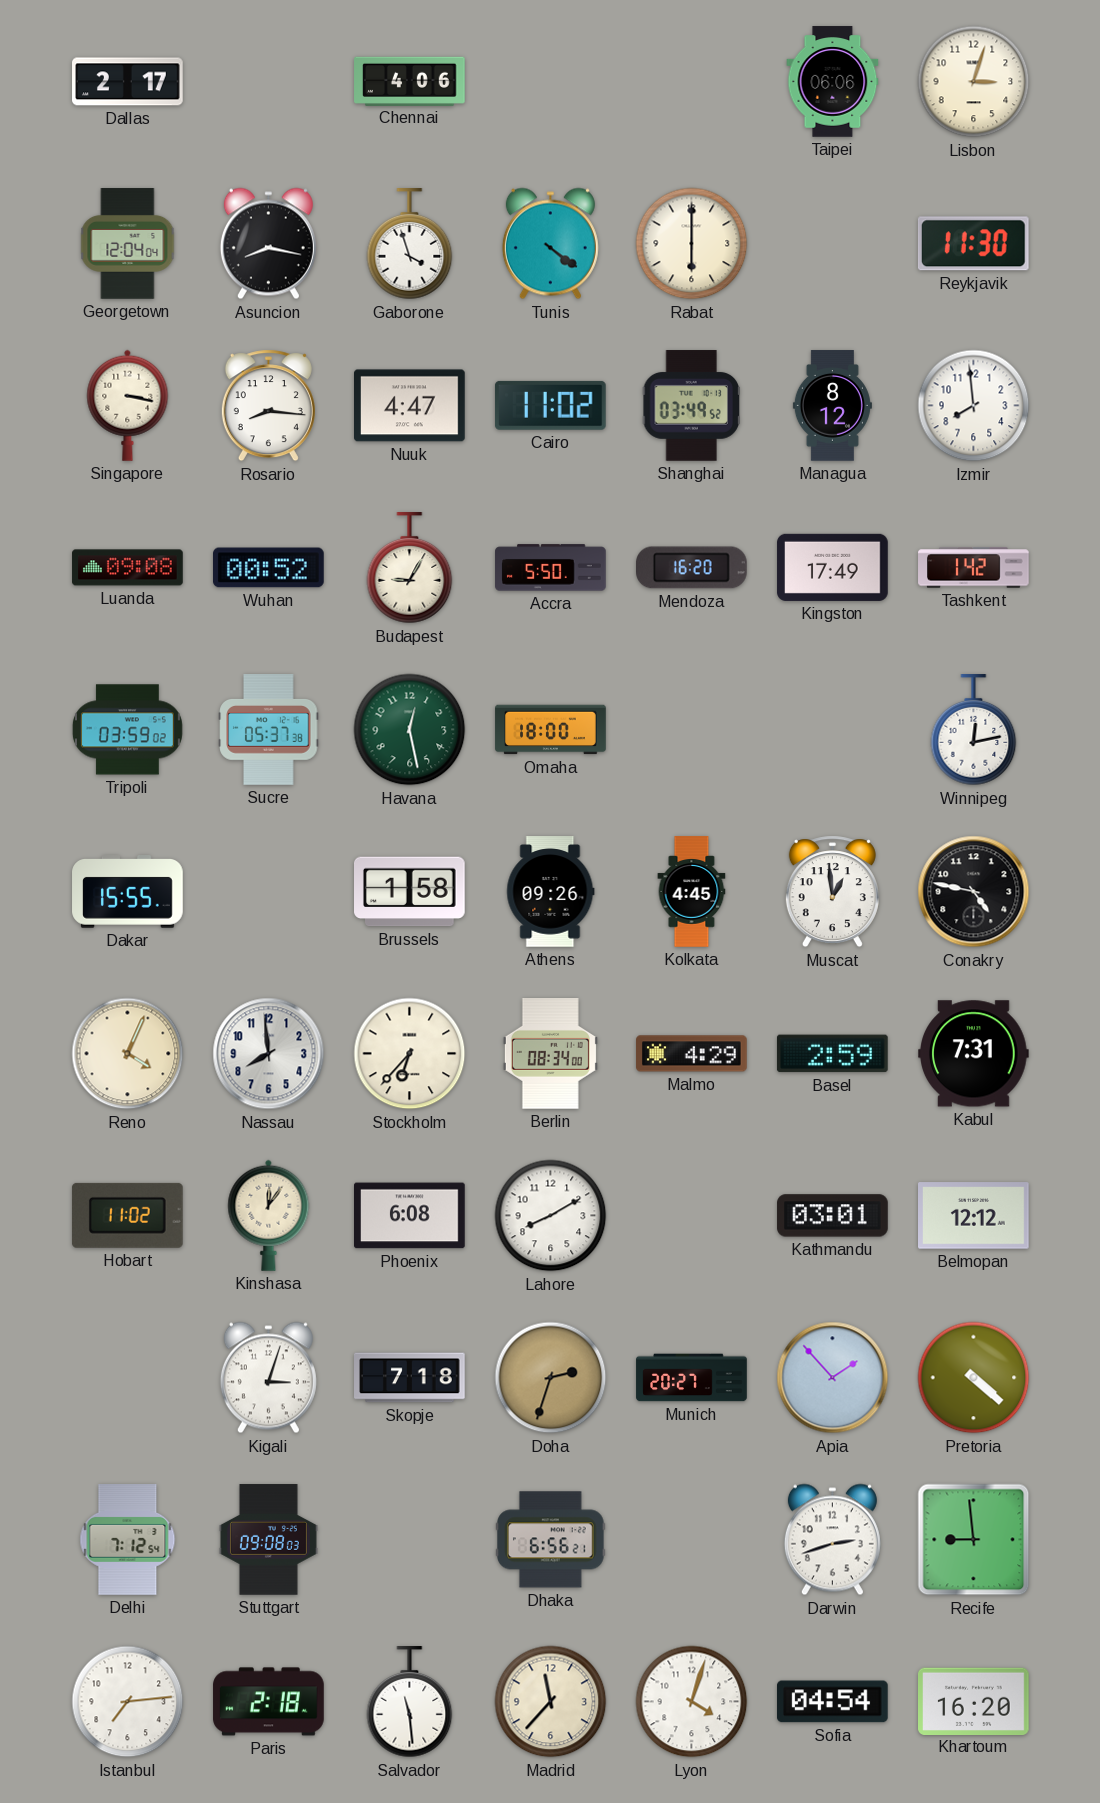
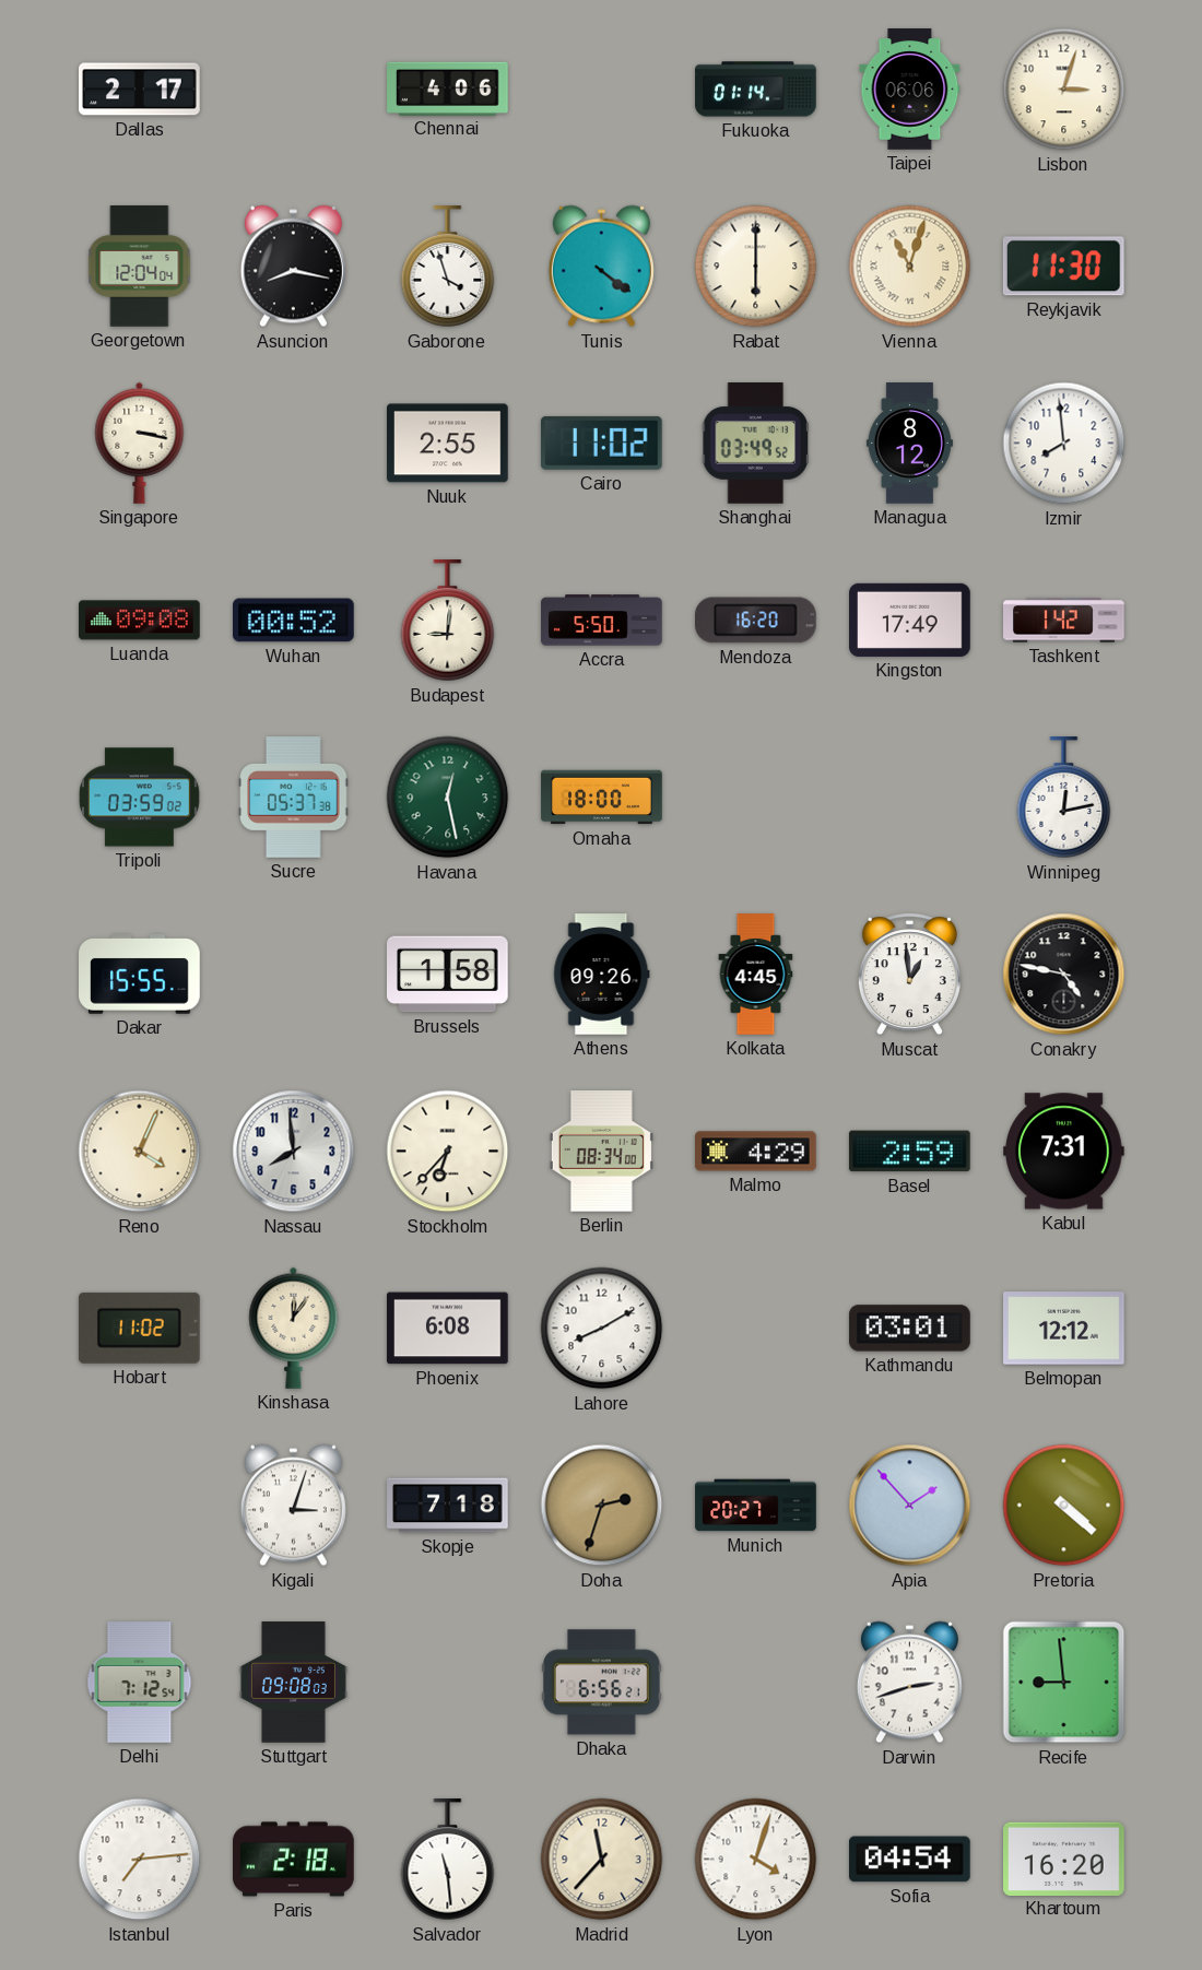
Fukuoka: none -> 01:14
Vienna: none -> 11:03
Rosario: 8:16 -> none
Nuuk: 4:47 -> 2:55
Budapest: 9:05 -> 9:01
